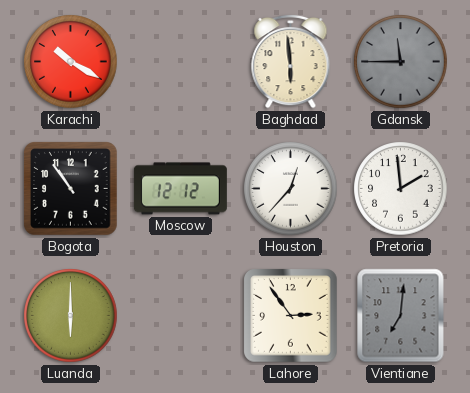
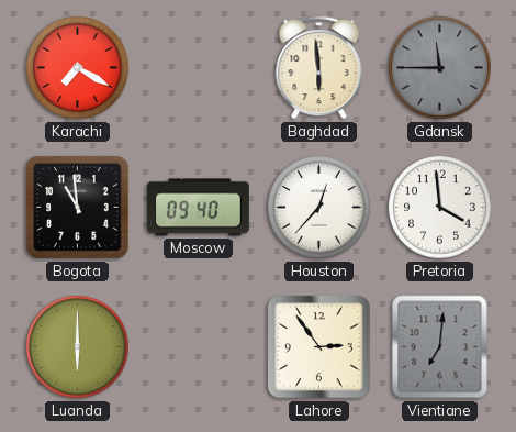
Karachi: 10:20 -> 7:20
Bogota: 10:54 -> 10:59
Moscow: 12:12 -> 09:40
Pretoria: 1:59 -> 3:59
